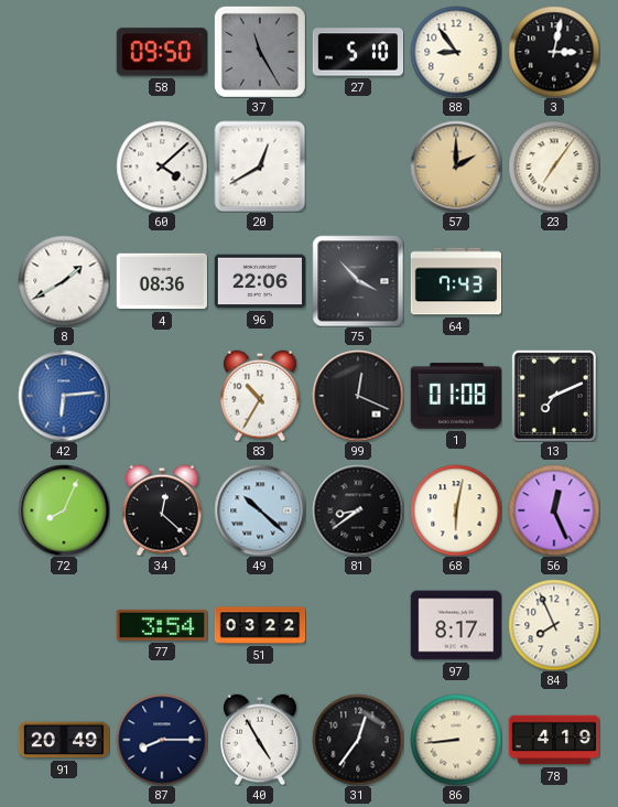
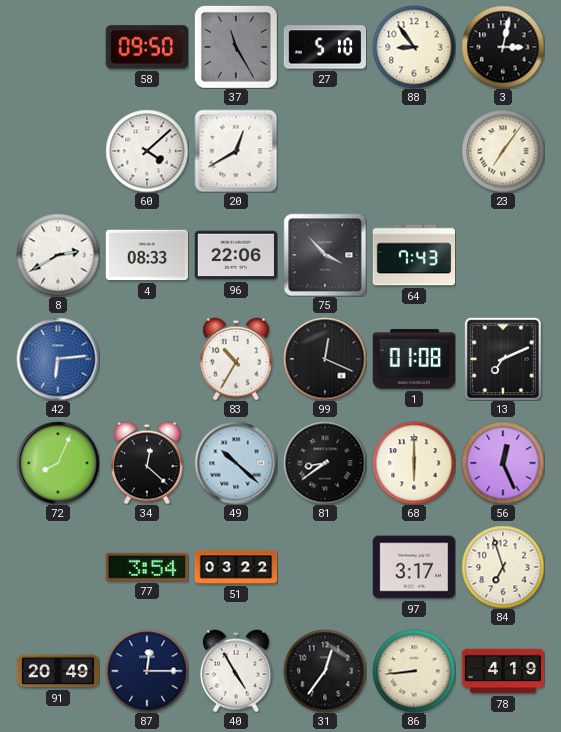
57: 2:00 -> none
8: 1:40 -> 2:40
4: 08:36 -> 08:33
68: 6:02 -> 6:00
97: 8:17 -> 3:17
84: 7:56 -> 6:57
87: 8:15 -> 12:15
